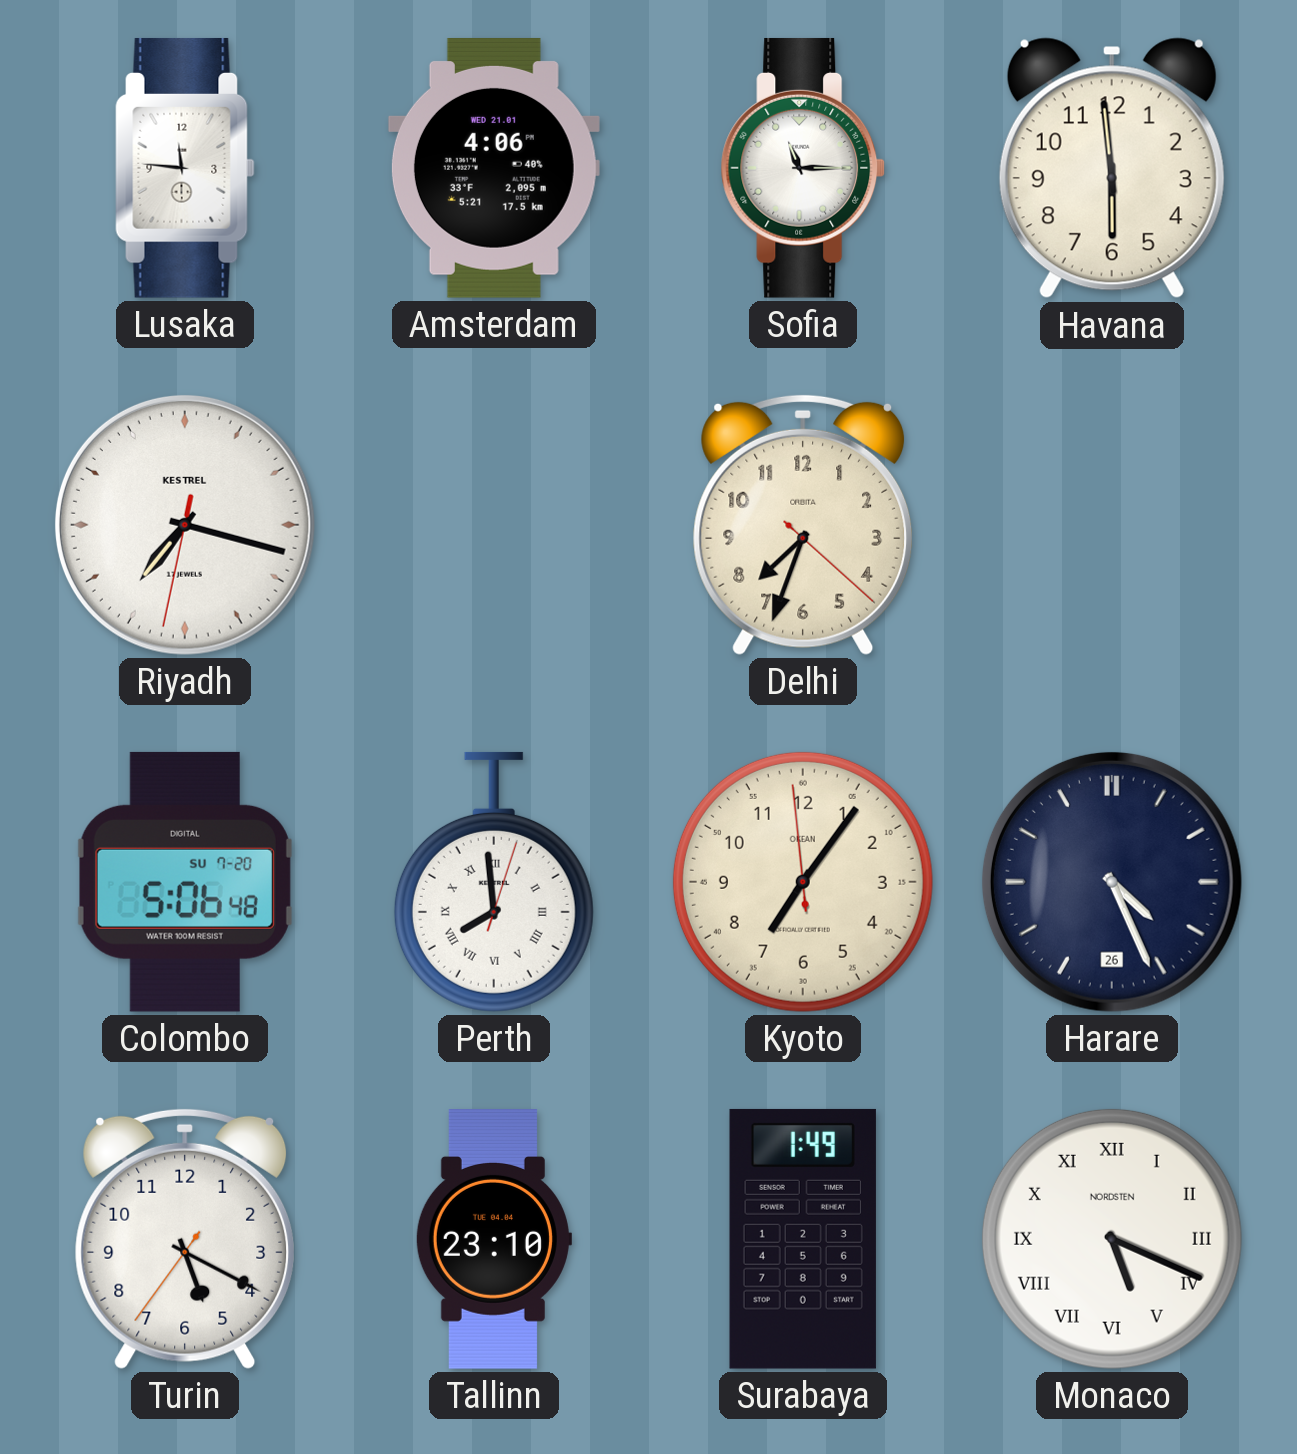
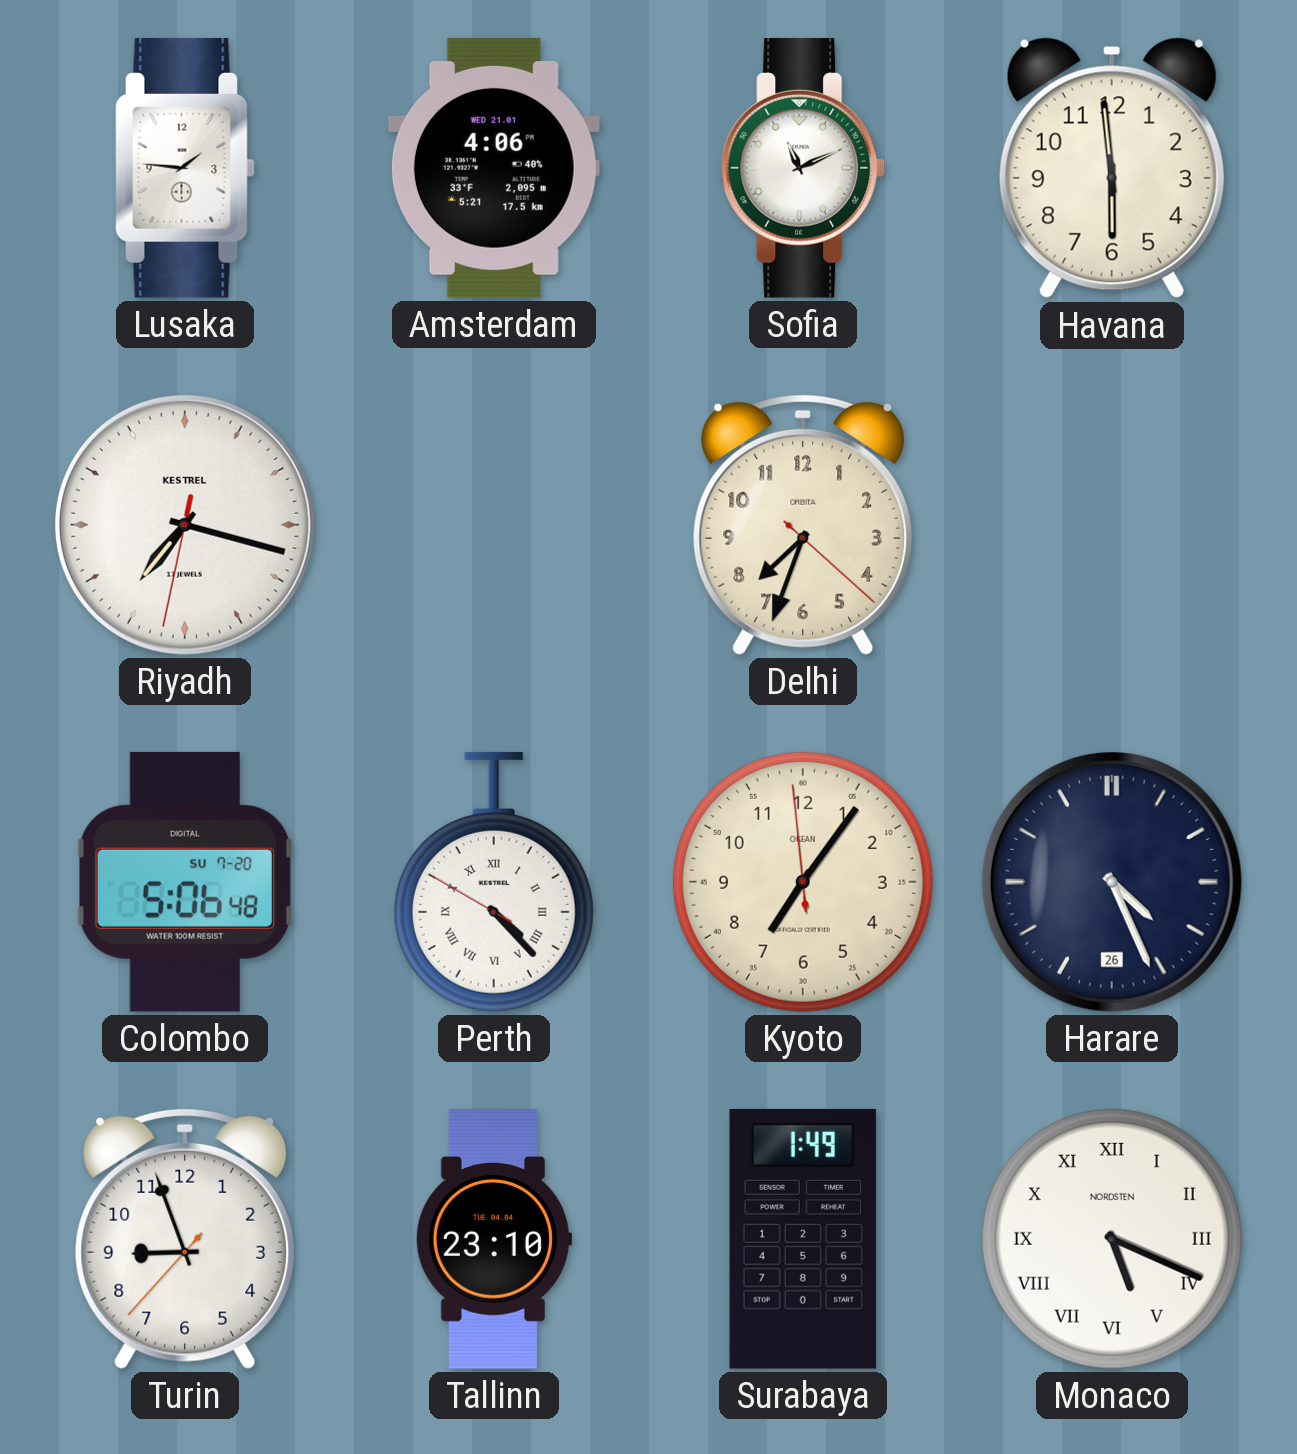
Lusaka: 11:46 -> 1:46
Sofia: 11:15 -> 11:11
Perth: 7:59 -> 4:22
Turin: 5:19 -> 8:56
